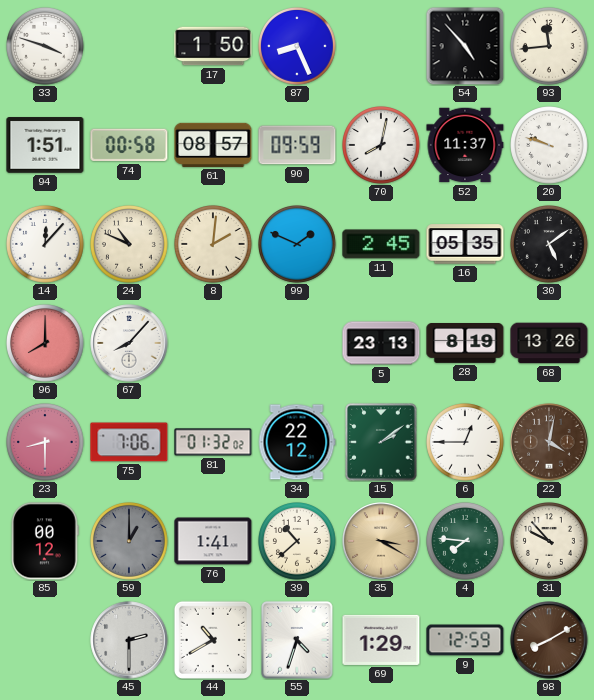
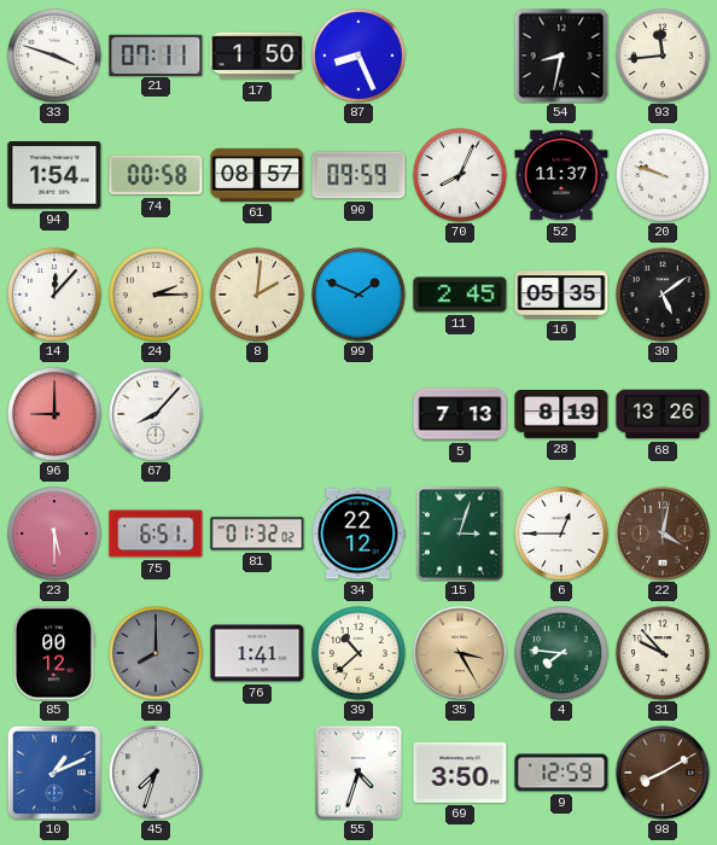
21: none -> 07:11
54: 4:53 -> 8:32
94: 1:51 -> 1:54
70: 8:02 -> 8:04
24: 10:49 -> 2:15
96: 8:00 -> 9:00
5: 23:13 -> 7:13
23: 8:30 -> 5:30
75: 7:06 -> 6:51
15: 2:09 -> 3:03
59: 1:00 -> 8:00
35: 3:20 -> 3:25
10: none -> 1:11
45: 2:30 -> 7:33
44: 10:40 -> none
69: 1:29 -> 3:50
